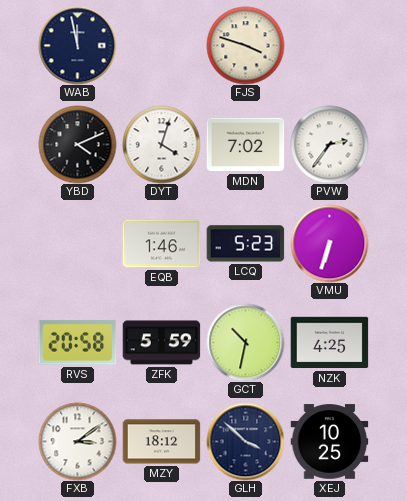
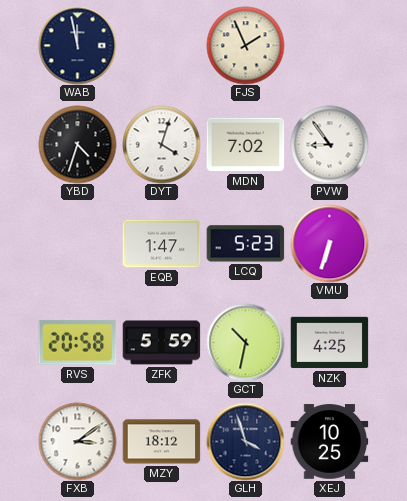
FJS: 3:48 -> 1:56
YBD: 4:11 -> 4:33
PVW: 2:36 -> 8:54
EQB: 1:46 -> 1:47
GLH: 3:52 -> 3:57
